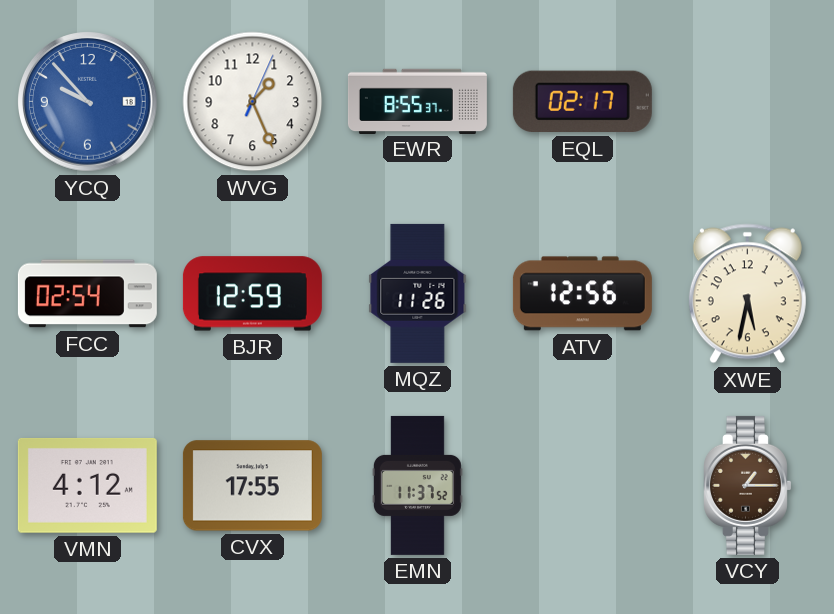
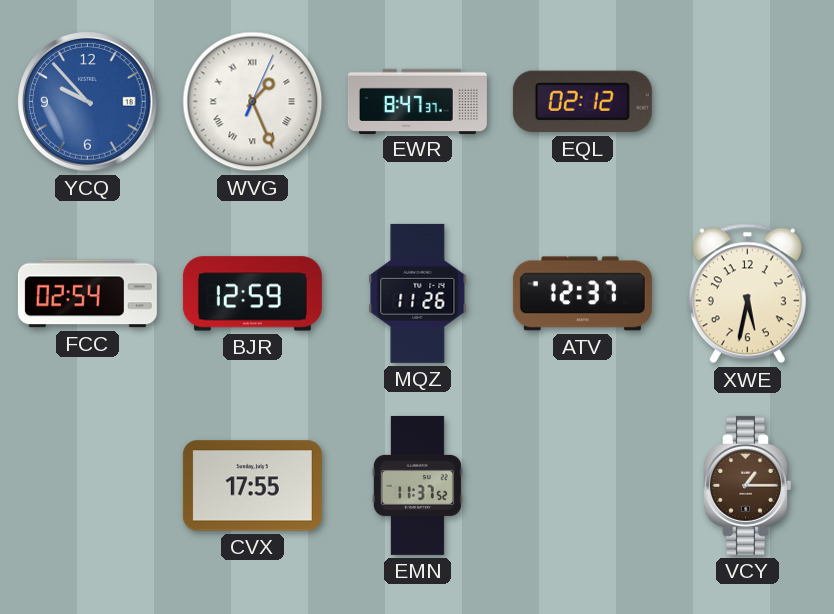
WVG numerals: Arabic -> Roman
EWR: 8:55 -> 8:47
EQL: 02:17 -> 02:12
ATV: 12:56 -> 12:37
VMN: 4:12 -> none
